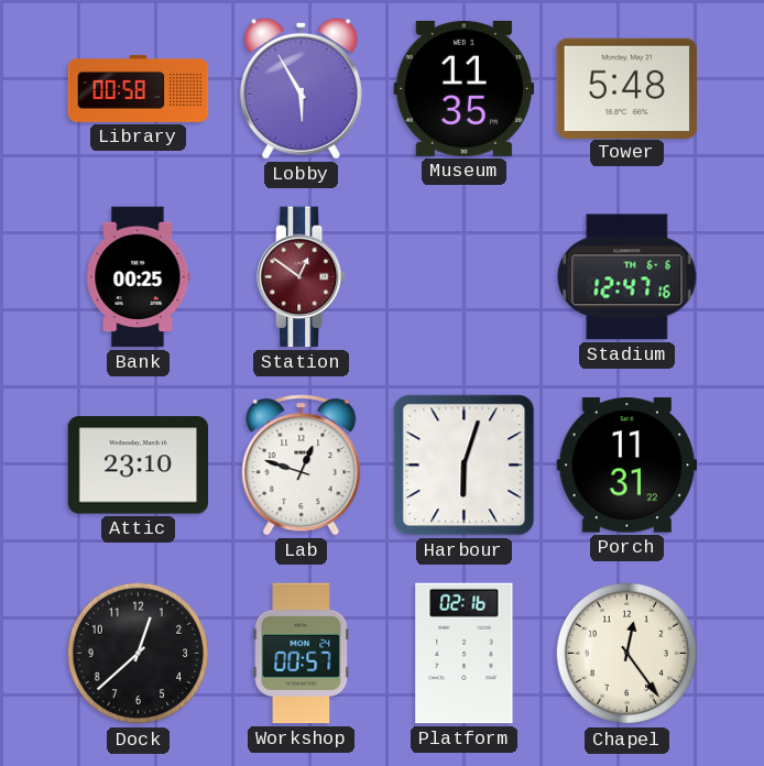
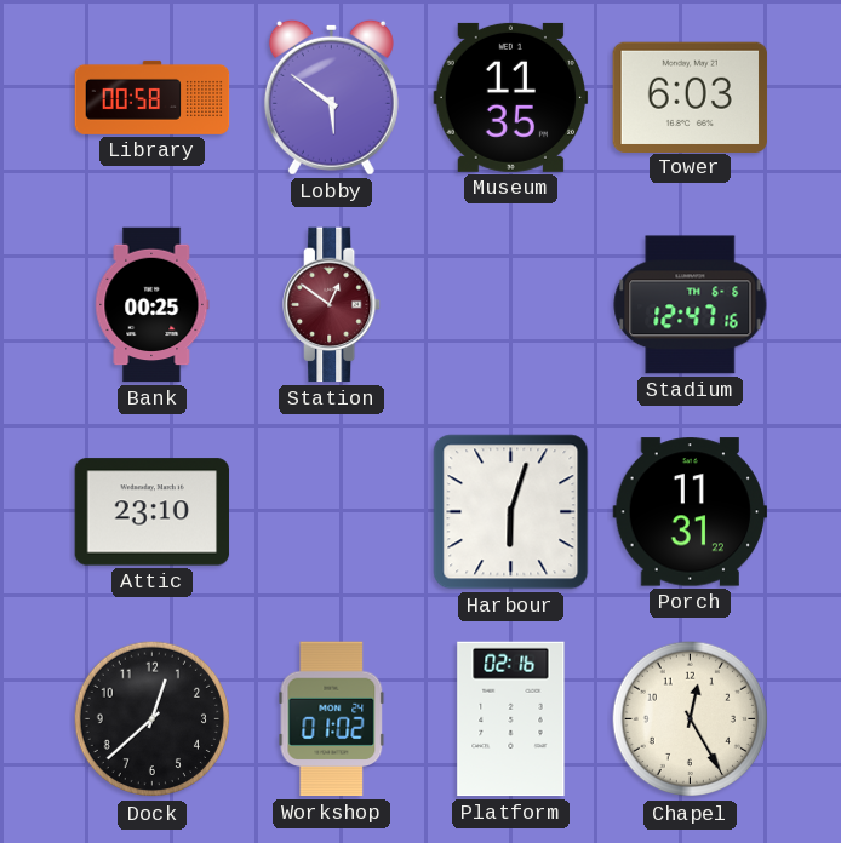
Lobby: 5:55 -> 5:51
Tower: 5:48 -> 6:03
Lab: 12:48 -> none
Workshop: 00:57 -> 01:02
Chapel: 12:24 -> 12:25
